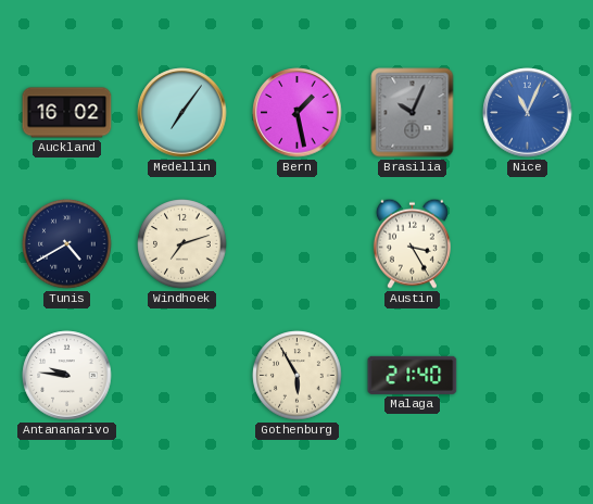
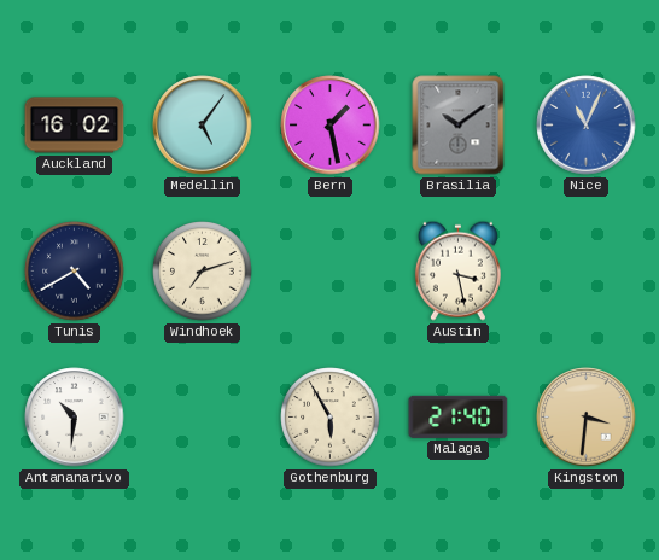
Medellin: 7:06 -> 5:06
Brasilia: 10:04 -> 10:09
Austin: 3:25 -> 3:28
Antananarivo: 9:46 -> 10:31
Kingston: none -> 3:31
